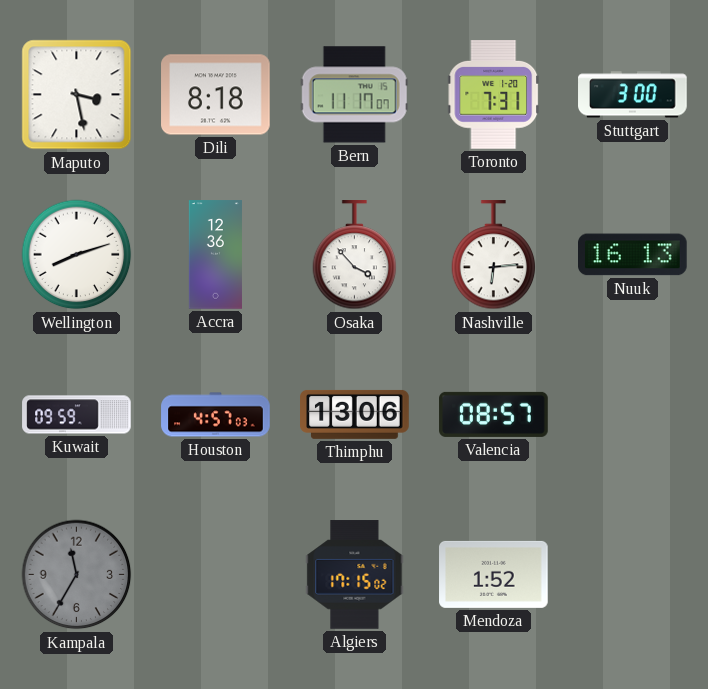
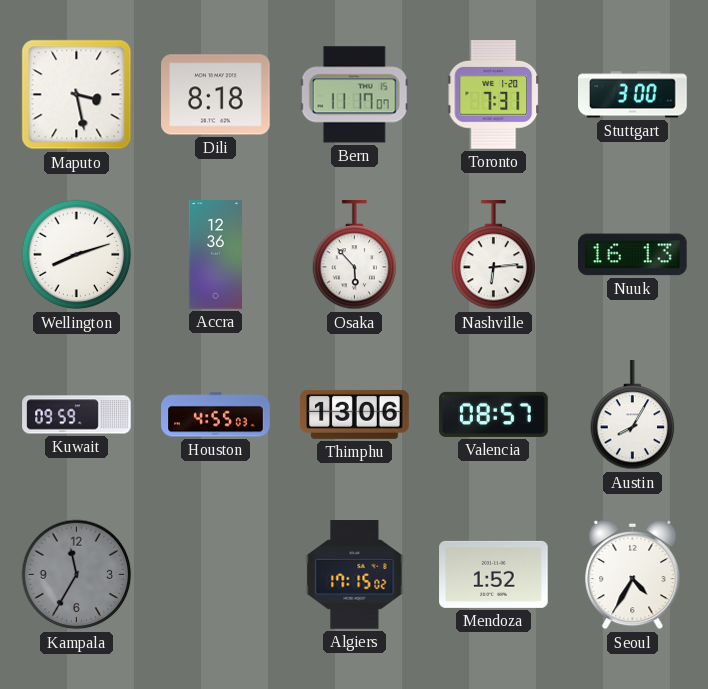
Osaka: 3:53 -> 5:53
Houston: 4:57 -> 4:55
Austin: none -> 8:05
Seoul: none -> 4:35
